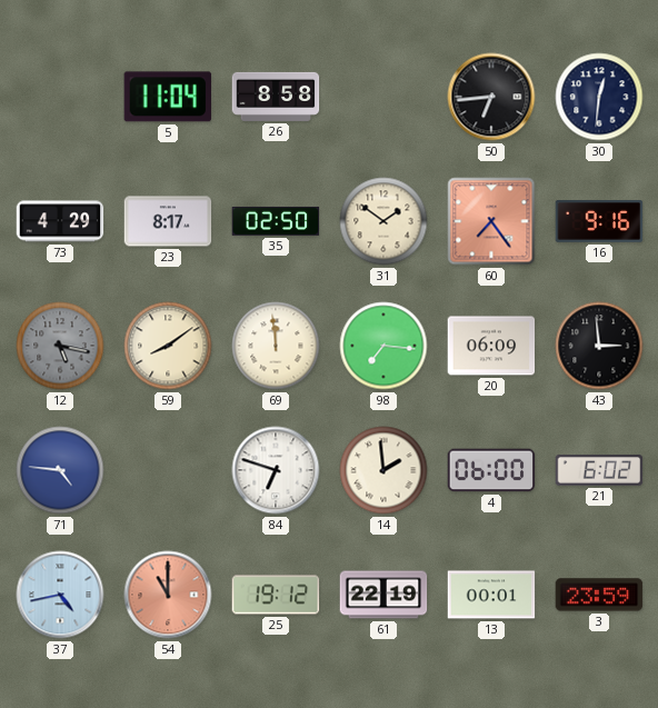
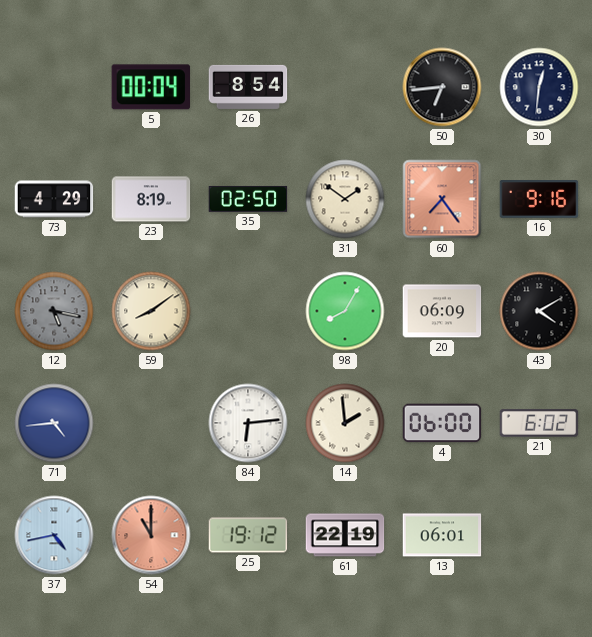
5: 11:04 -> 00:04
26: 8:58 -> 8:54
23: 8:17 -> 8:19
69: 11:59 -> none
98: 7:16 -> 8:05
43: 2:59 -> 4:10
71: 4:46 -> 4:44
84: 6:48 -> 6:14
13: 00:01 -> 06:01
3: 23:59 -> none
